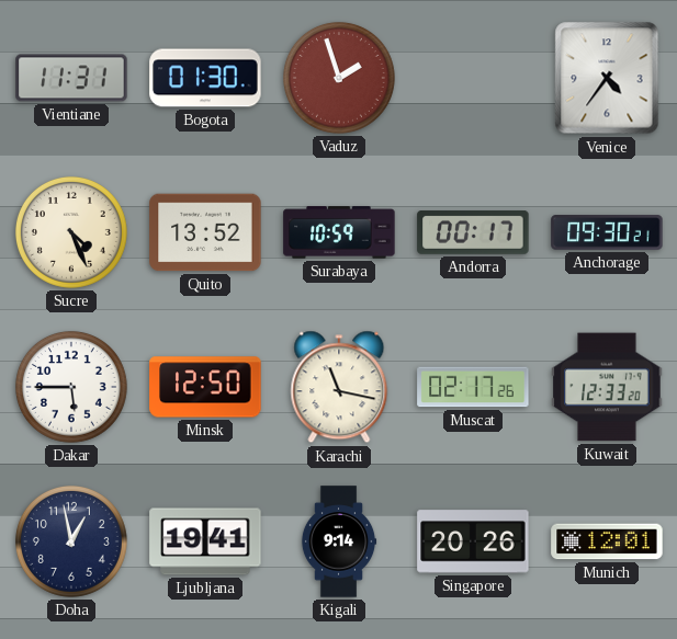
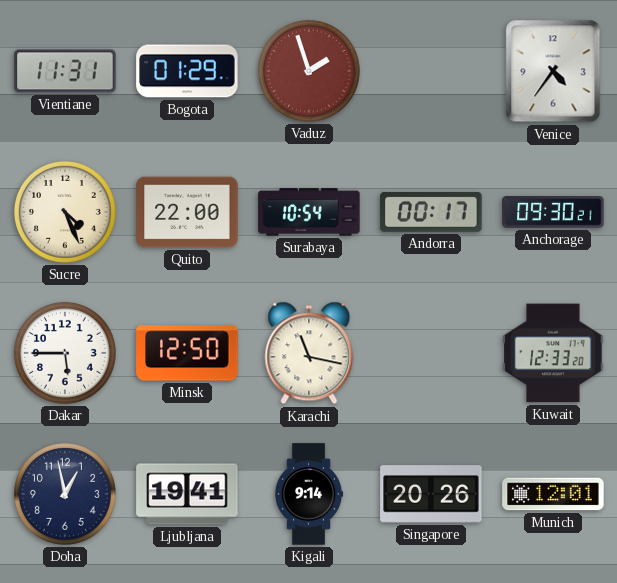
Bogota: 01:30 -> 01:29
Quito: 13:52 -> 22:00
Surabaya: 10:59 -> 10:54
Muscat: 02:17 -> none
